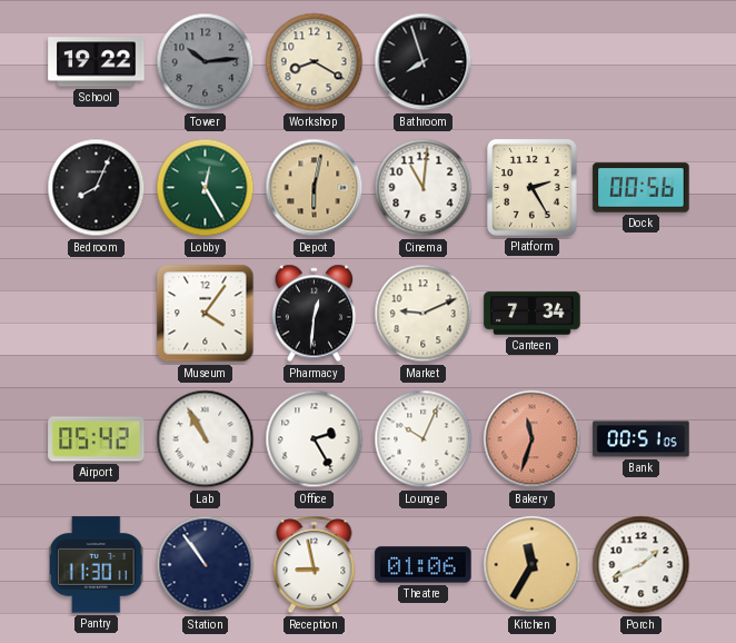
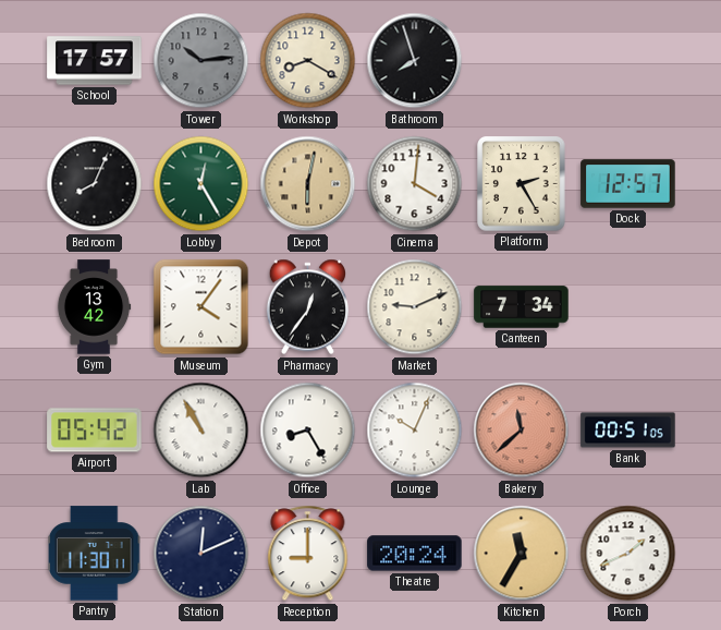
School: 19:22 -> 17:57
Cinema: 11:01 -> 4:01
Dock: 00:56 -> 12:57
Gym: none -> 13:42
Pharmacy: 12:31 -> 12:36
Office: 2:25 -> 8:25
Bakery: 11:33 -> 11:38
Station: 10:54 -> 12:11
Reception: 8:58 -> 9:00
Theatre: 01:06 -> 20:24
